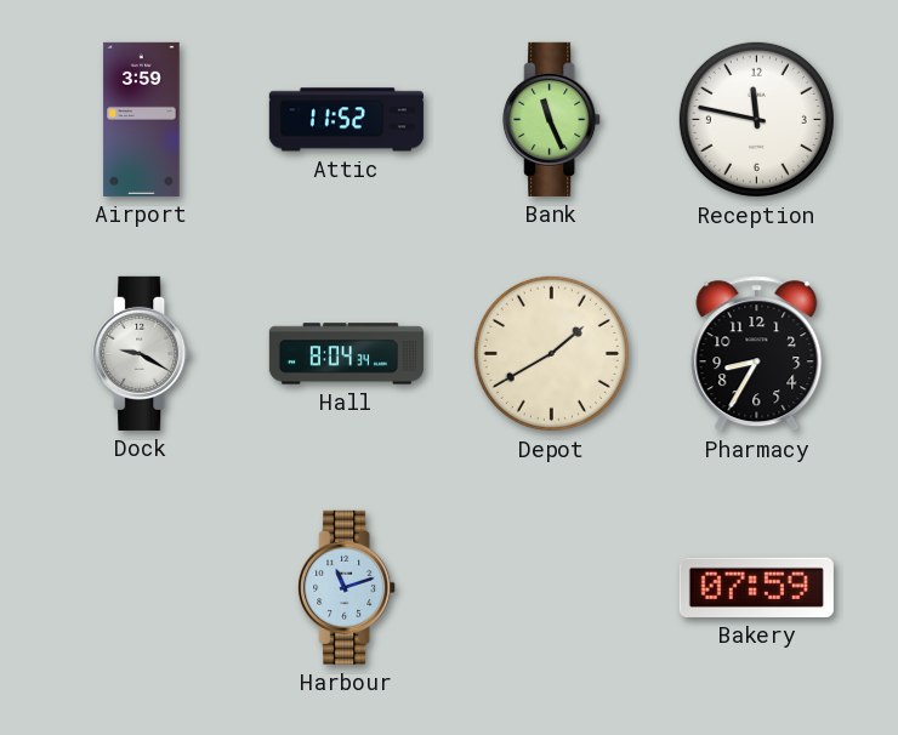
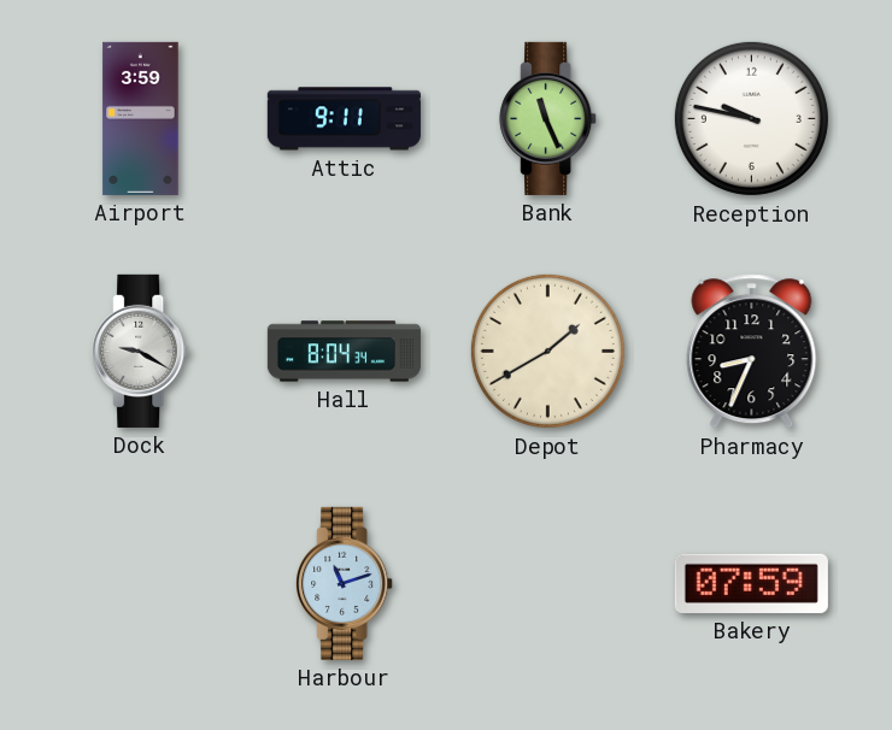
Attic: 11:52 -> 9:11
Reception: 11:47 -> 9:47
Pharmacy: 8:35 -> 8:34
